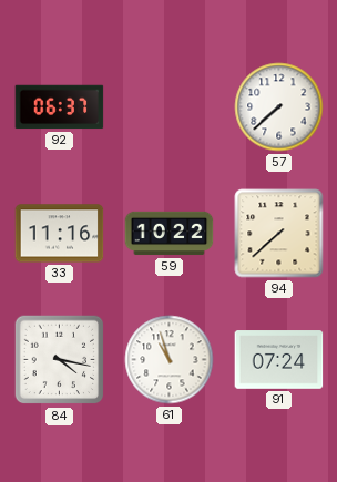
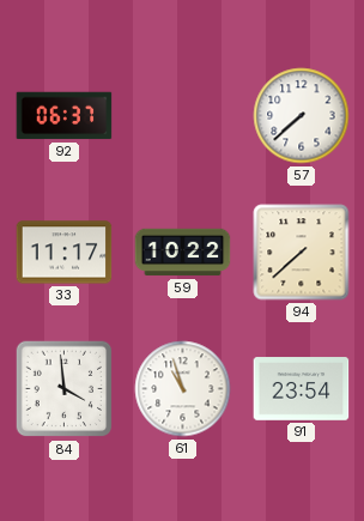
33: 11:16 -> 11:17
84: 4:17 -> 3:59
91: 07:24 -> 23:54
